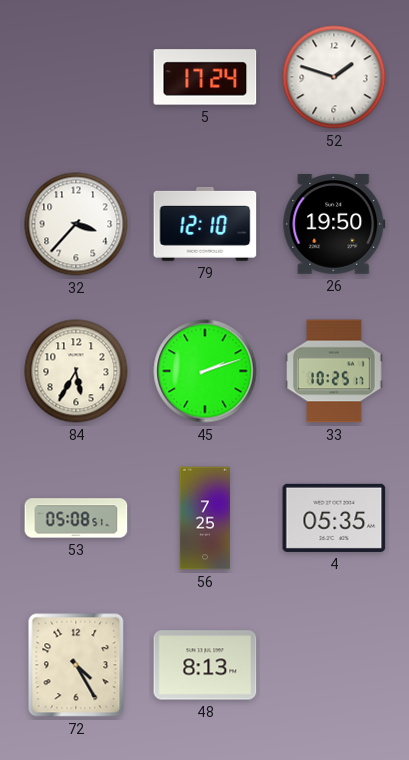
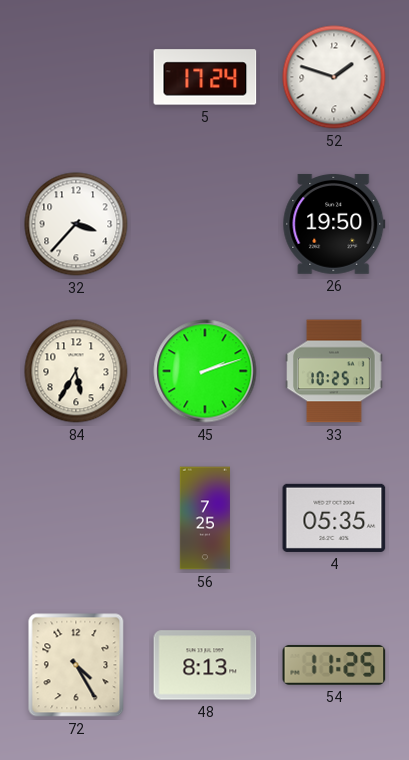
79: 12:10 -> none
53: 05:08 -> none
54: none -> 11:25
